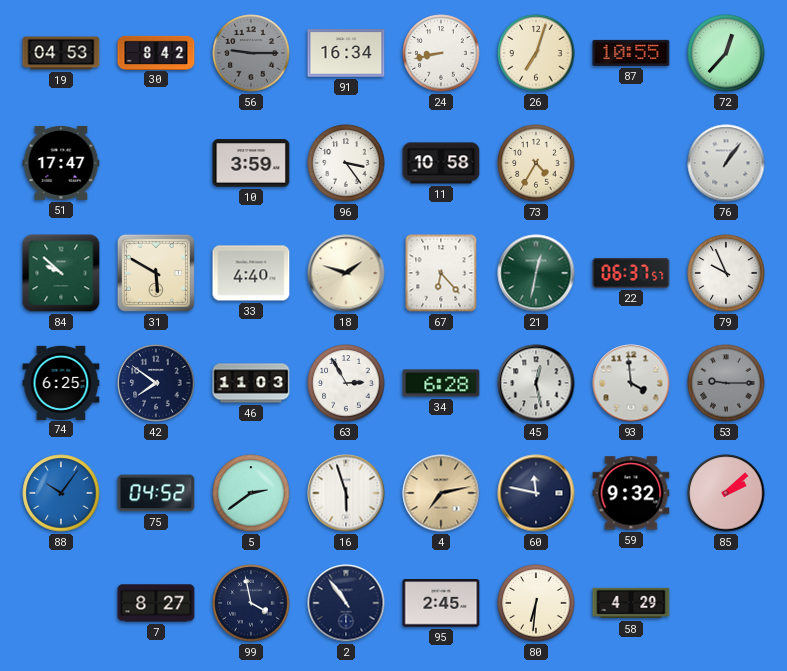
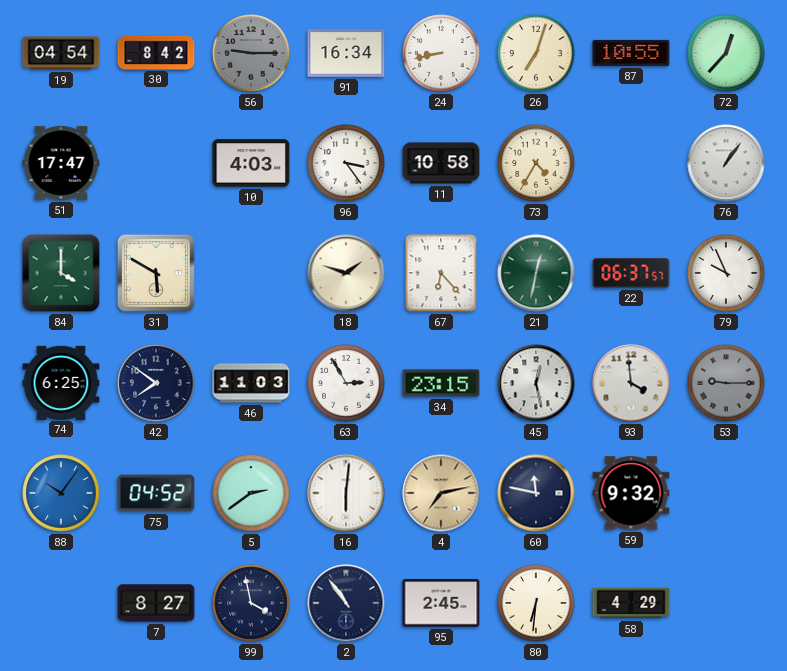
19: 04:53 -> 04:54
10: 3:59 -> 4:03
84: 9:52 -> 4:00
33: 4:40 -> none
34: 6:28 -> 23:15
16: 5:57 -> 6:01
85: 2:08 -> none
